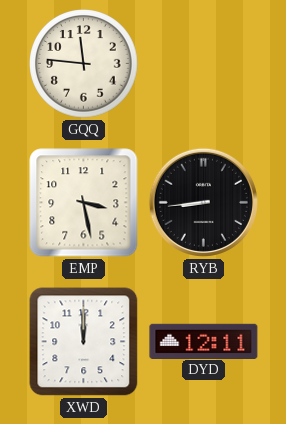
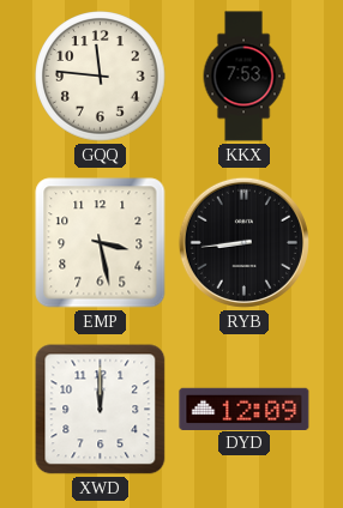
KKX: none -> 7:53
DYD: 12:11 -> 12:09
